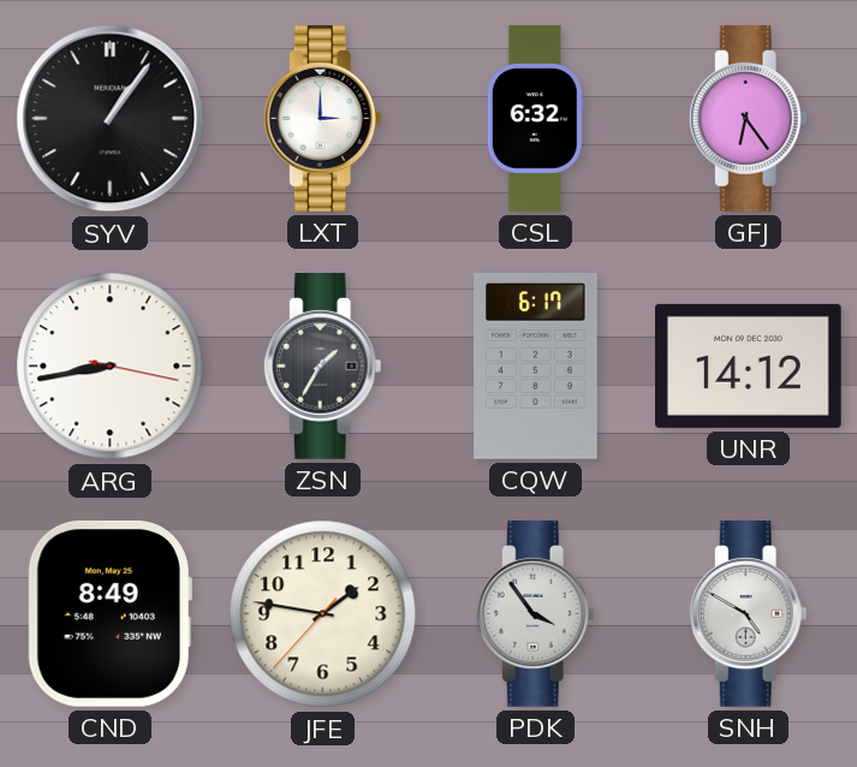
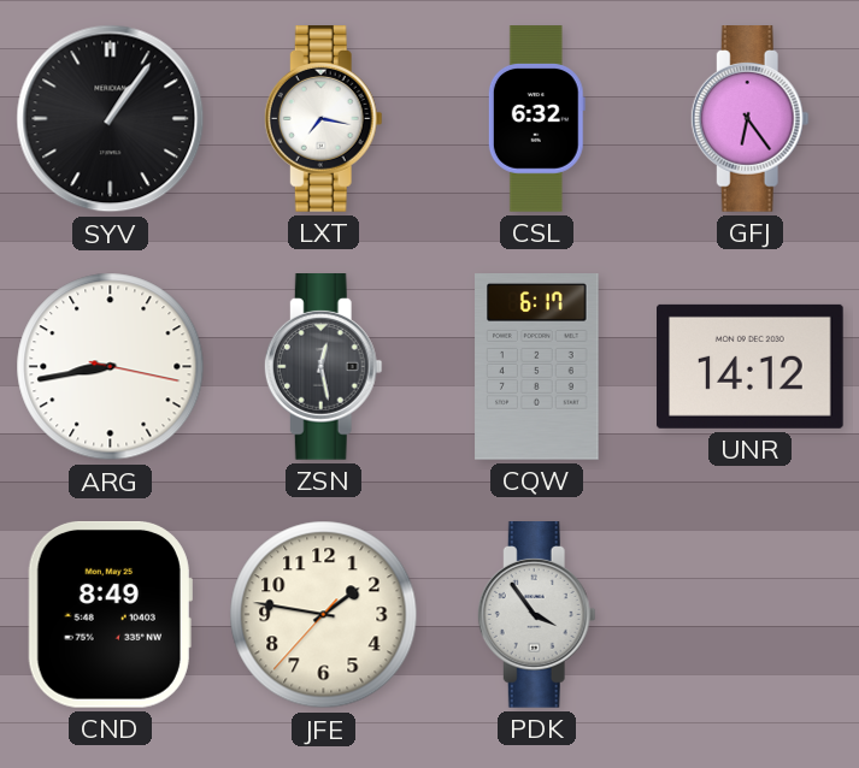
LXT: 3:00 -> 7:17
ZSN: 1:35 -> 12:28
SNH: 4:50 -> none
